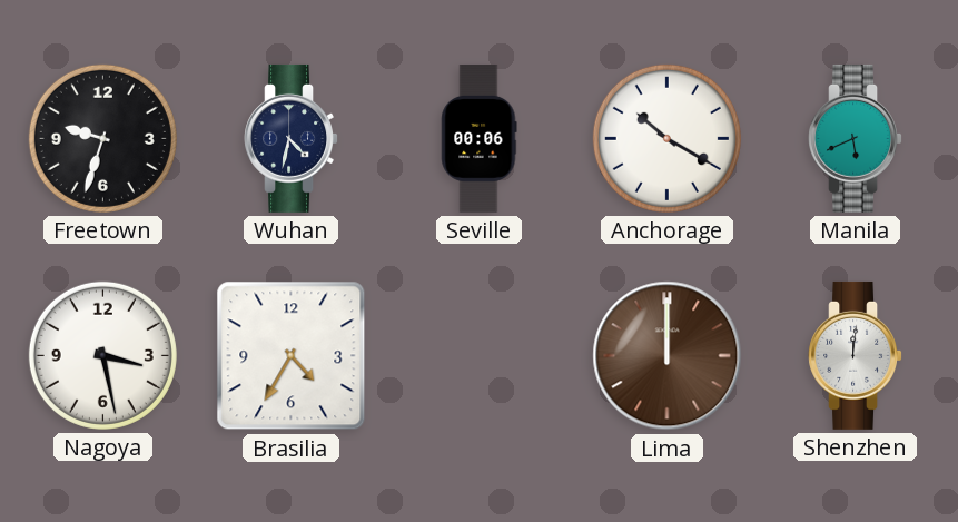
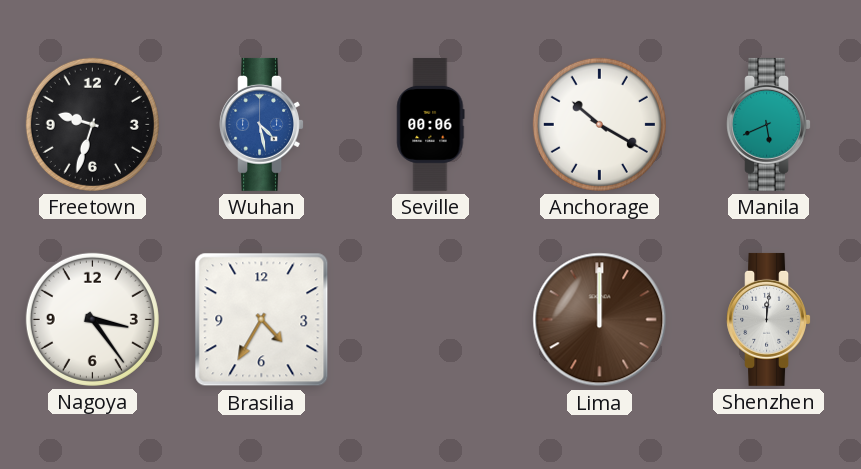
Wuhan: 4:32 -> 4:28
Wuhan dial: navy -> blue
Nagoya: 3:28 -> 3:24
